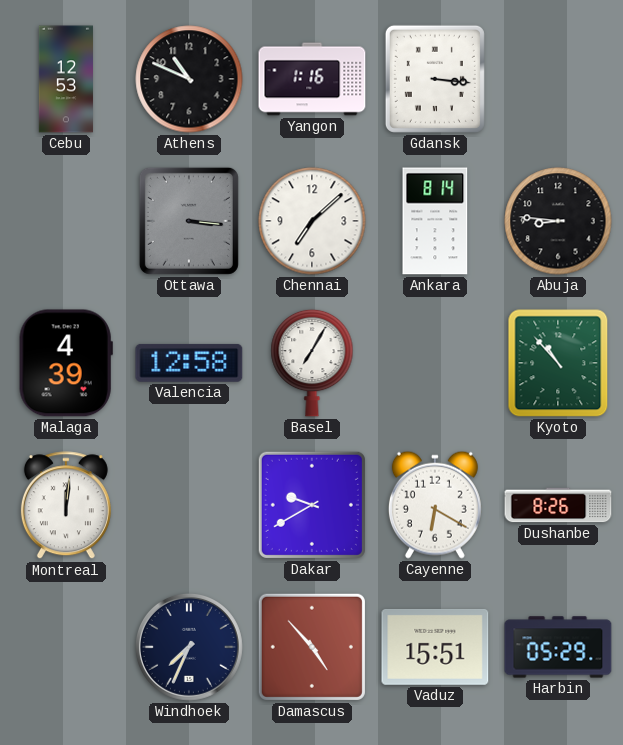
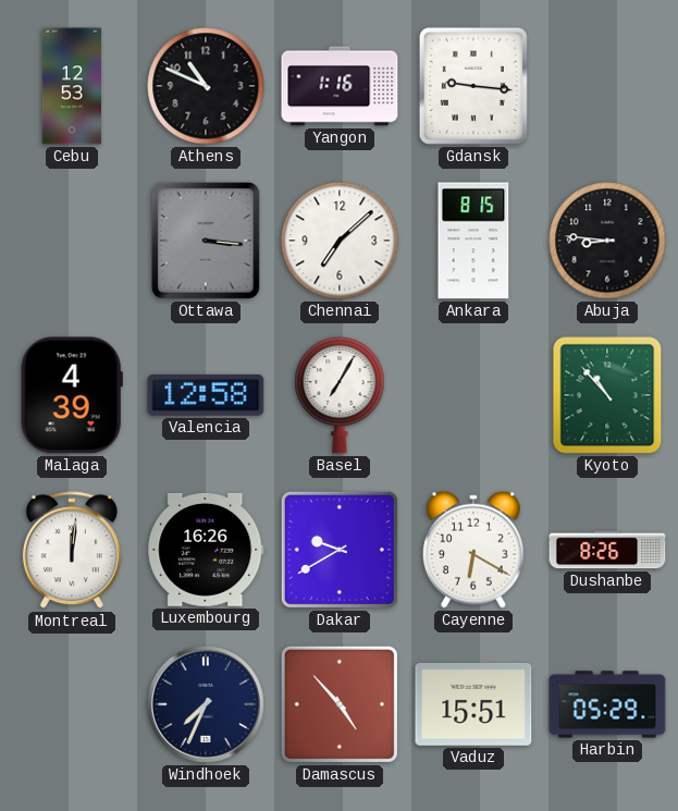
Gdansk: 3:16 -> 9:16
Ankara: 8:14 -> 8:15
Luxembourg: none -> 16:26
